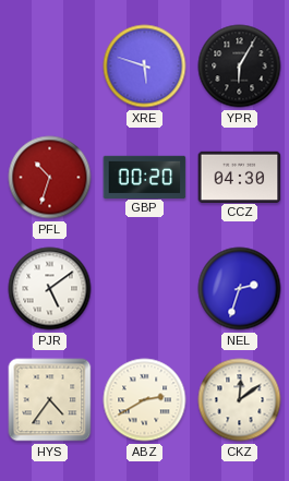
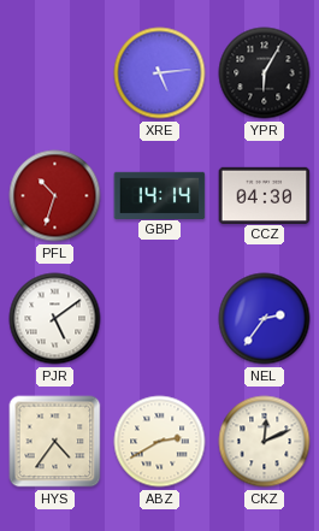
XRE: 5:48 -> 5:14
GBP: 00:20 -> 14:14
NEL: 2:33 -> 2:36
CKZ: 12:09 -> 12:11
